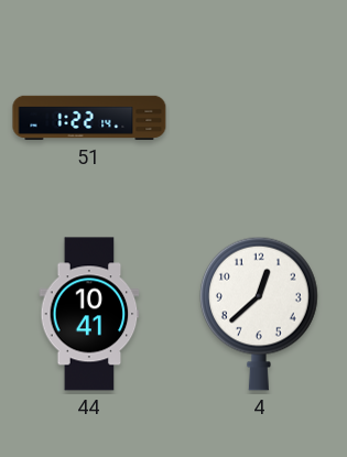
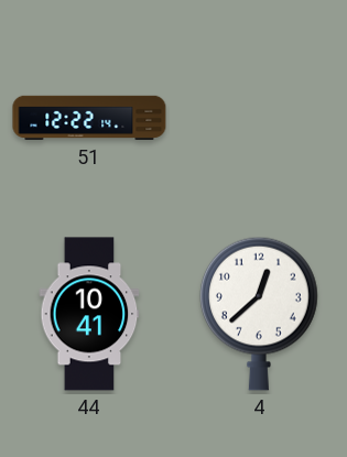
51: 1:22 -> 12:22
